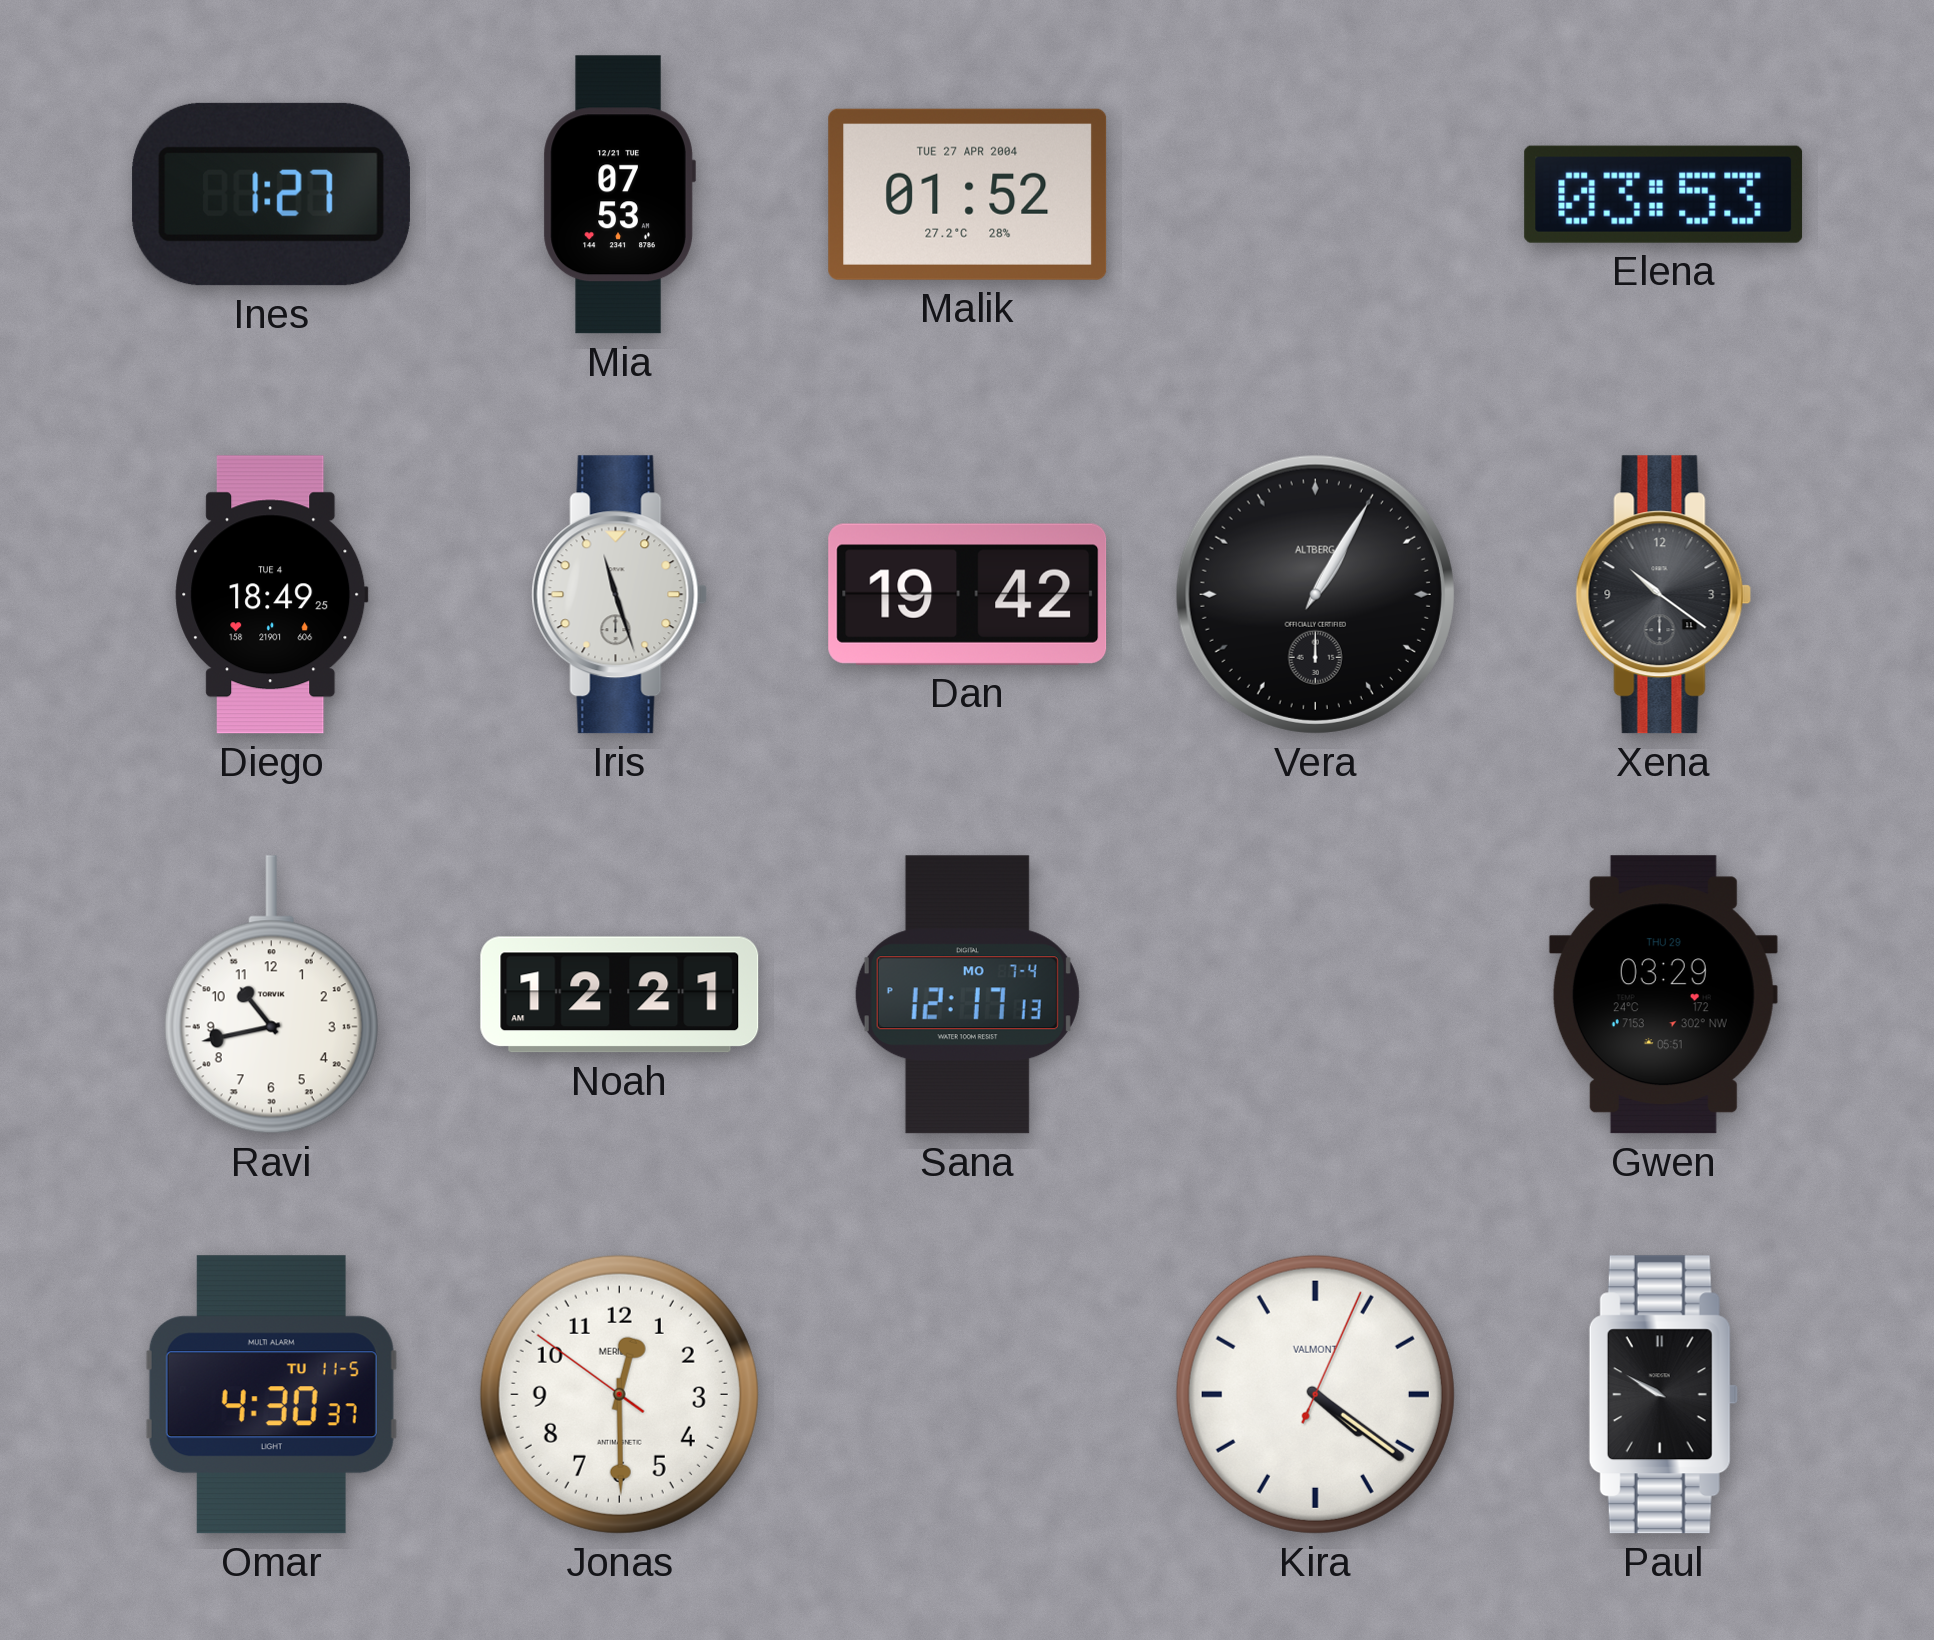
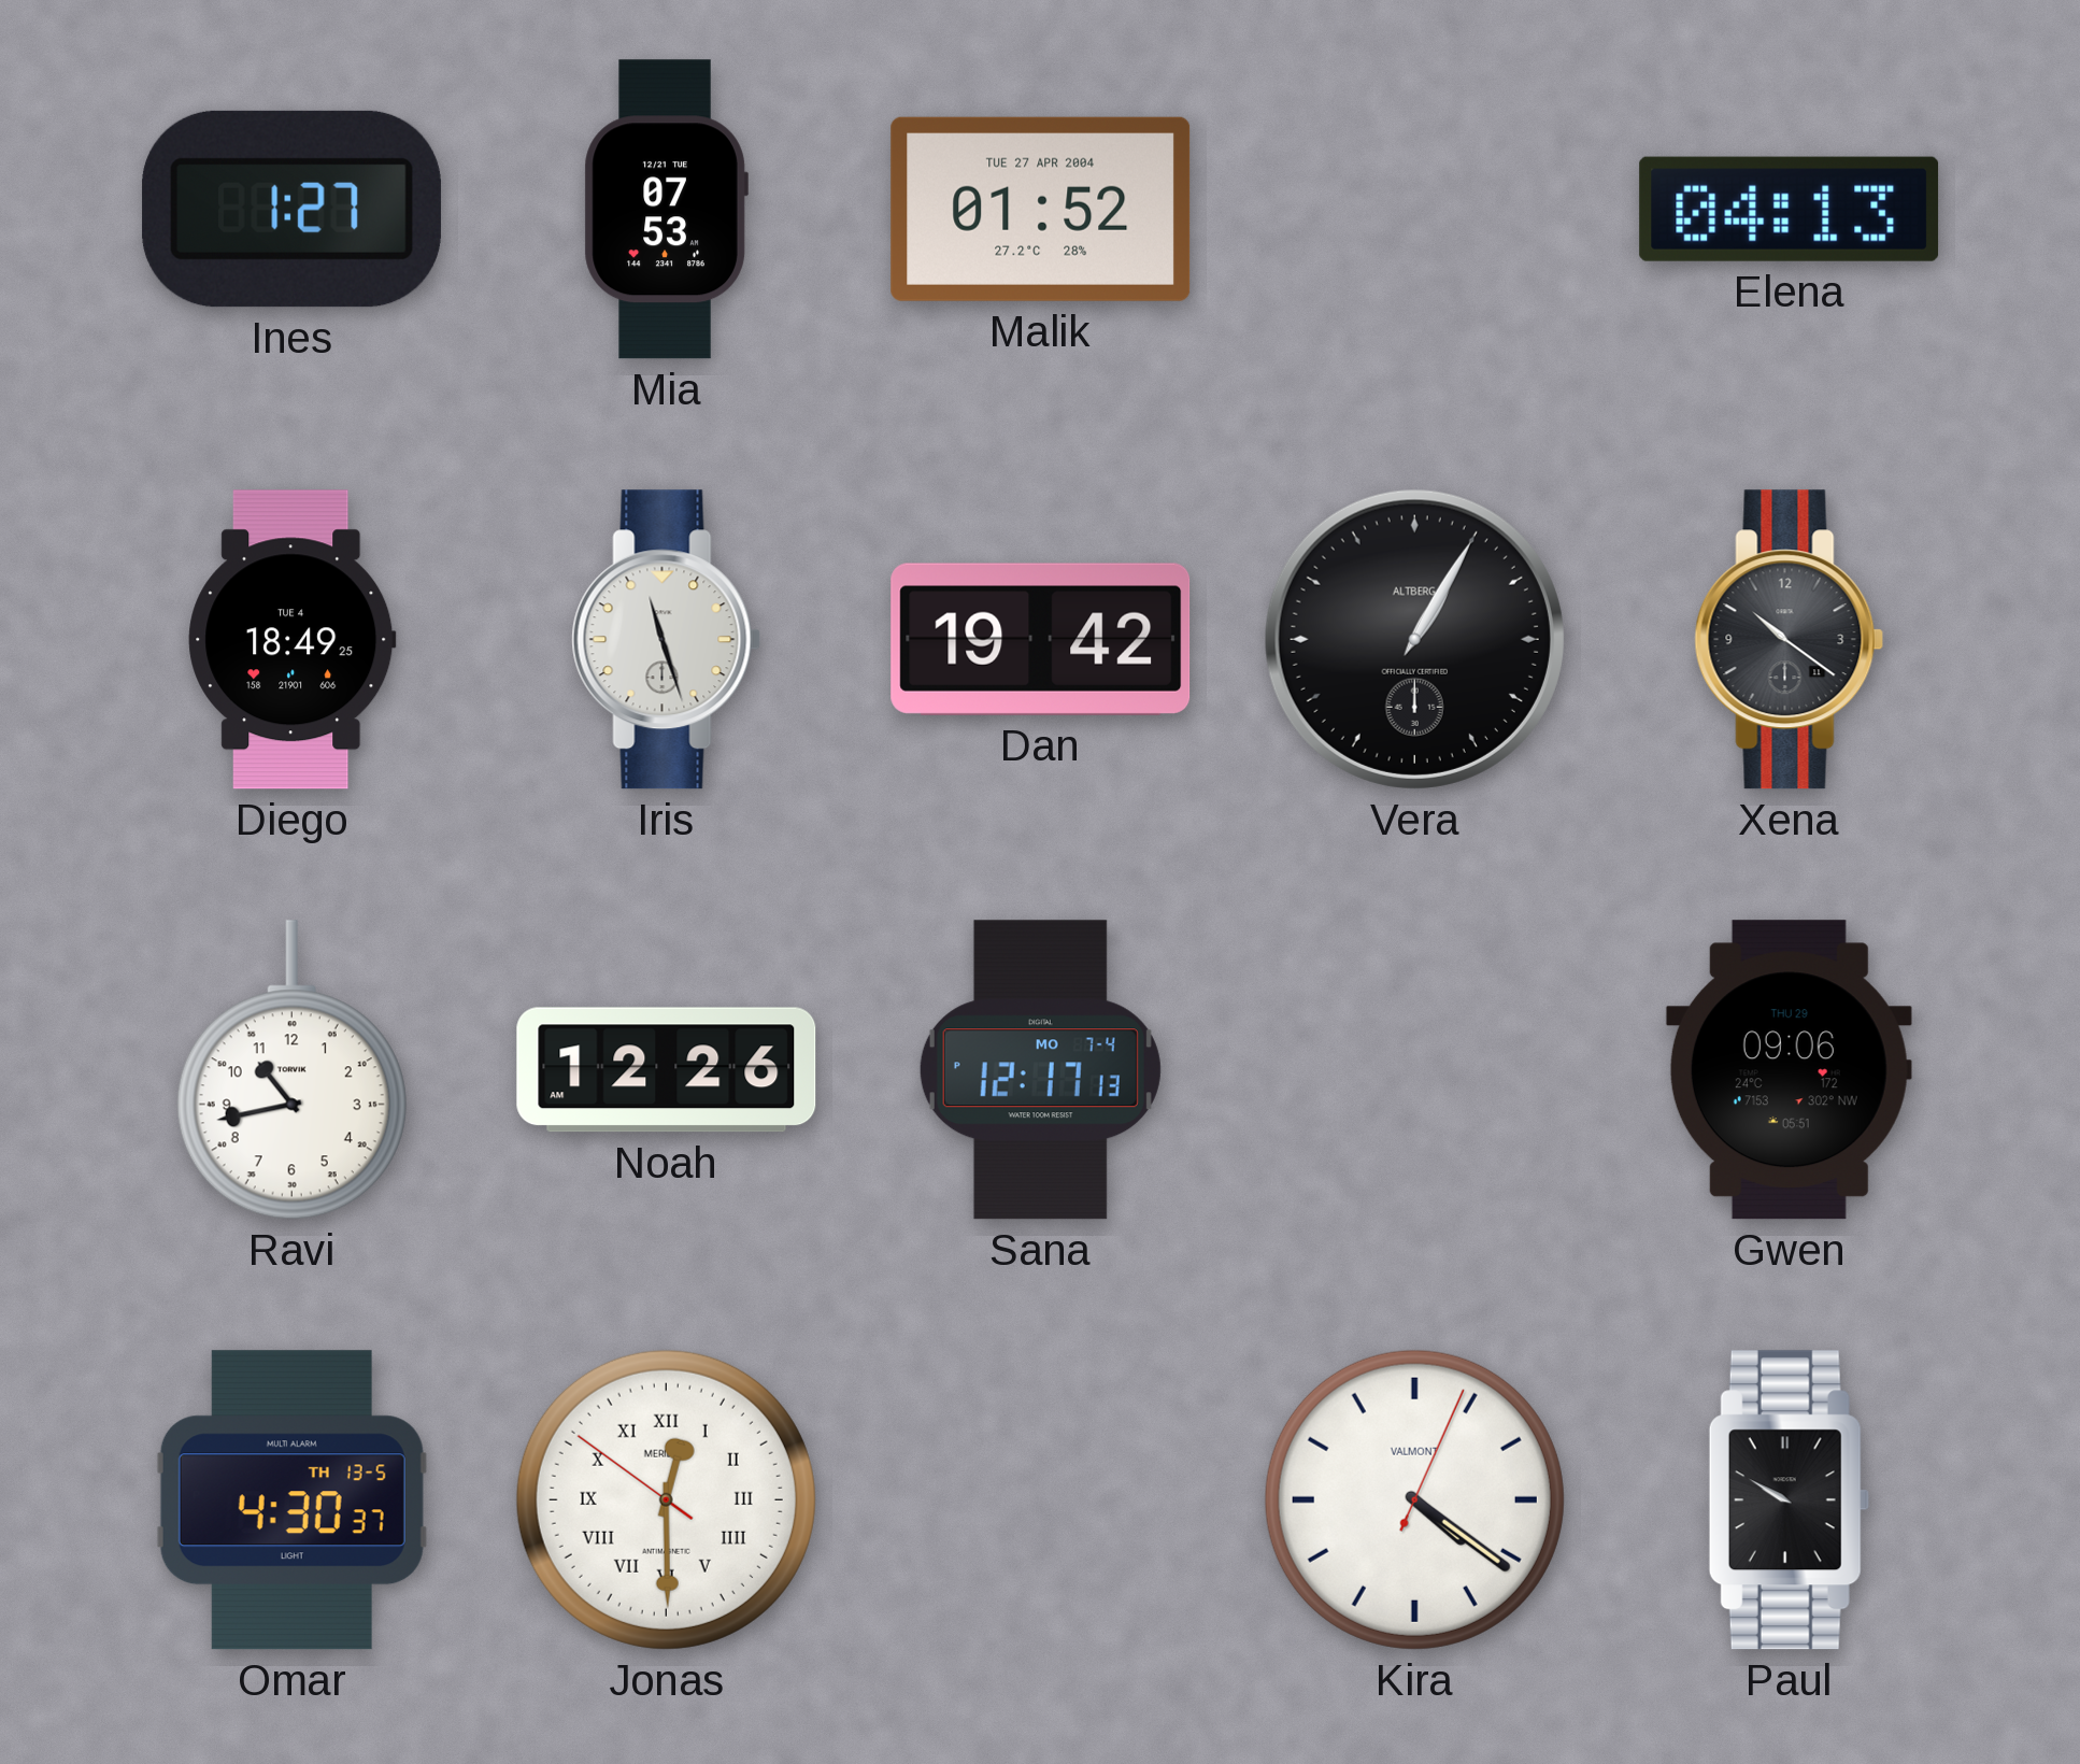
Elena: 03:53 -> 04:13
Noah: 12:21 -> 12:26
Gwen: 03:29 -> 09:06
Omar date: TU 11-5 -> TH 13-5
Jonas numerals: Arabic -> Roman
